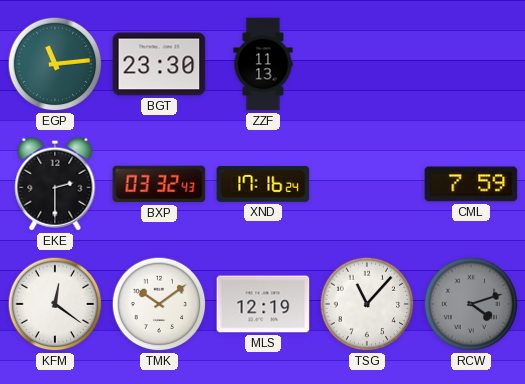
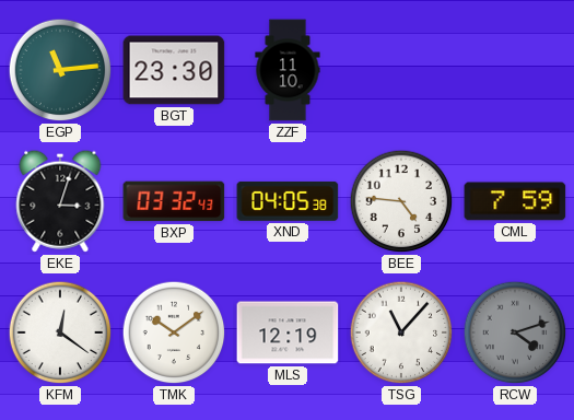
ZZF: 11:13 -> 11:10
EKE: 2:30 -> 3:03
XND: 17:16 -> 04:05
BEE: none -> 4:46
